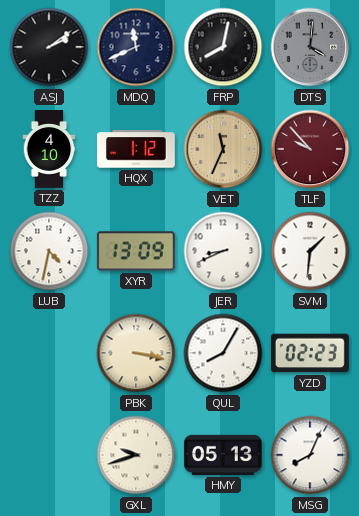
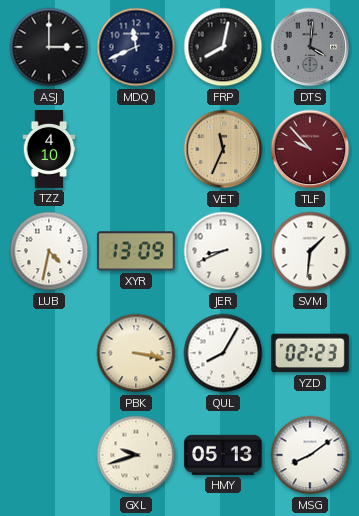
ASJ: 2:09 -> 3:00
HQX: 1:12 -> none
MSG: 8:04 -> 8:09
